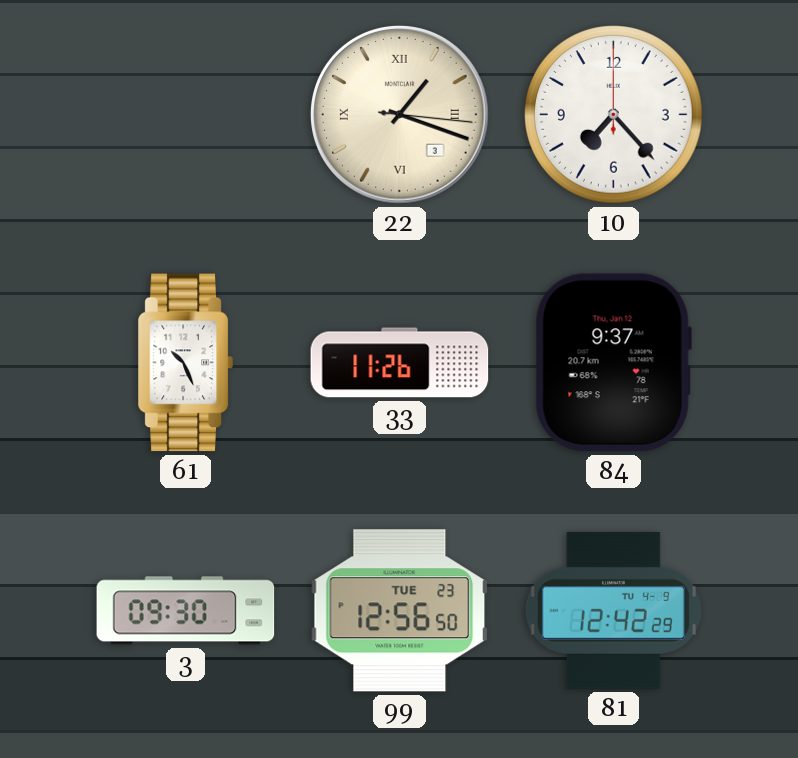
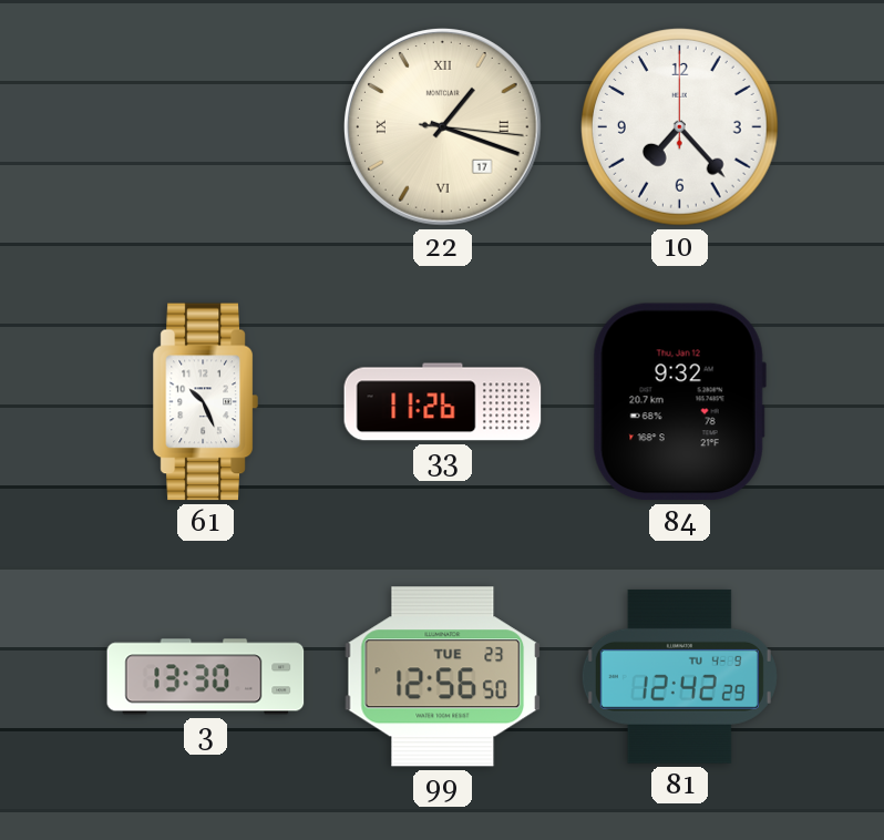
22 date: 3 -> 17
84: 9:37 -> 9:32
3: 09:30 -> 13:30
